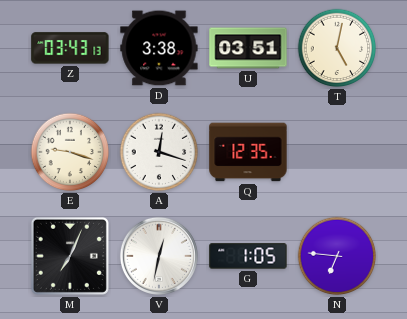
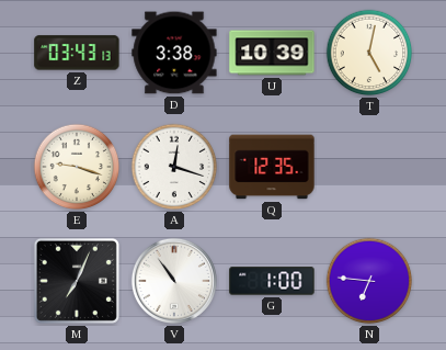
U: 03:51 -> 10:39
V: 12:32 -> 10:54
G: 1:05 -> 1:00
